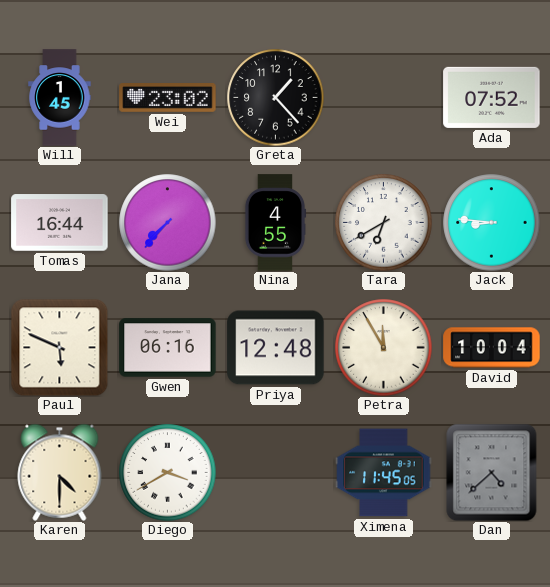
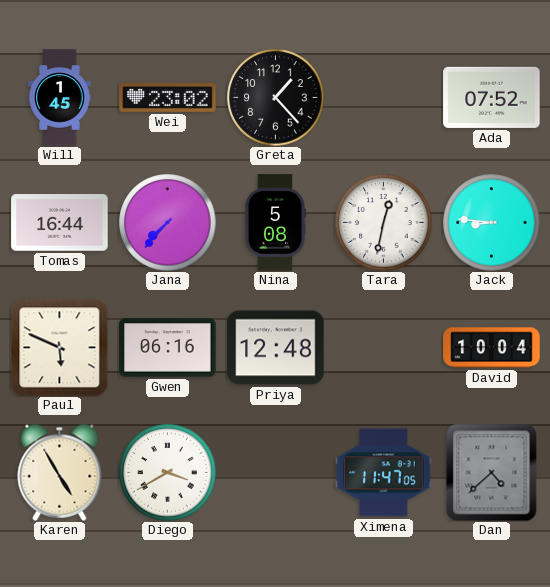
Nina: 4:55 -> 5:08
Tara: 6:40 -> 12:32
Petra: 11:55 -> none
Karen: 4:30 -> 4:55
Ximena: 11:45 -> 11:47
